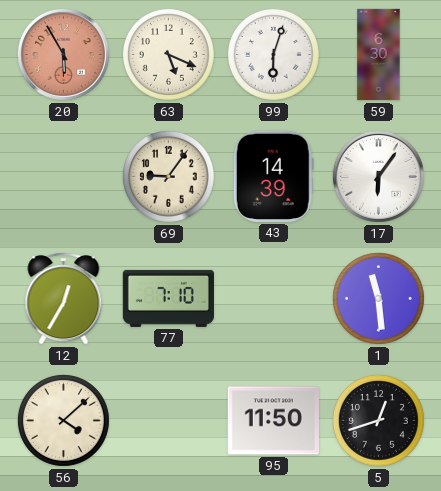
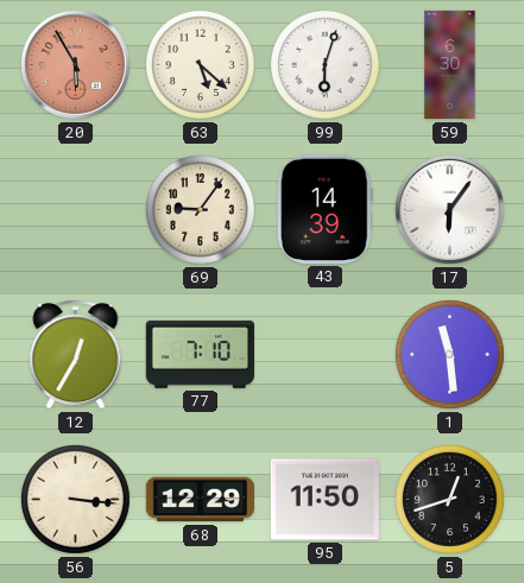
63: 5:19 -> 5:22
56: 4:08 -> 3:16
68: none -> 12:29
